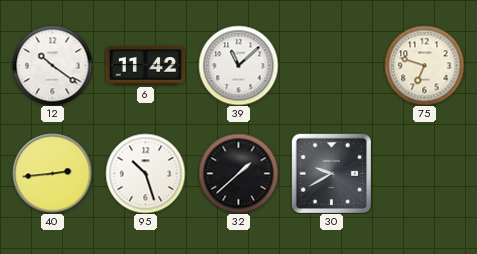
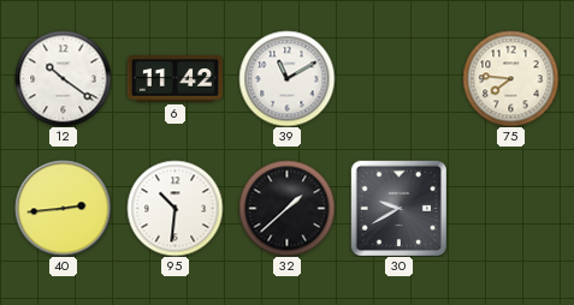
39: 11:08 -> 11:10
75: 6:48 -> 7:46
95: 10:27 -> 10:31
